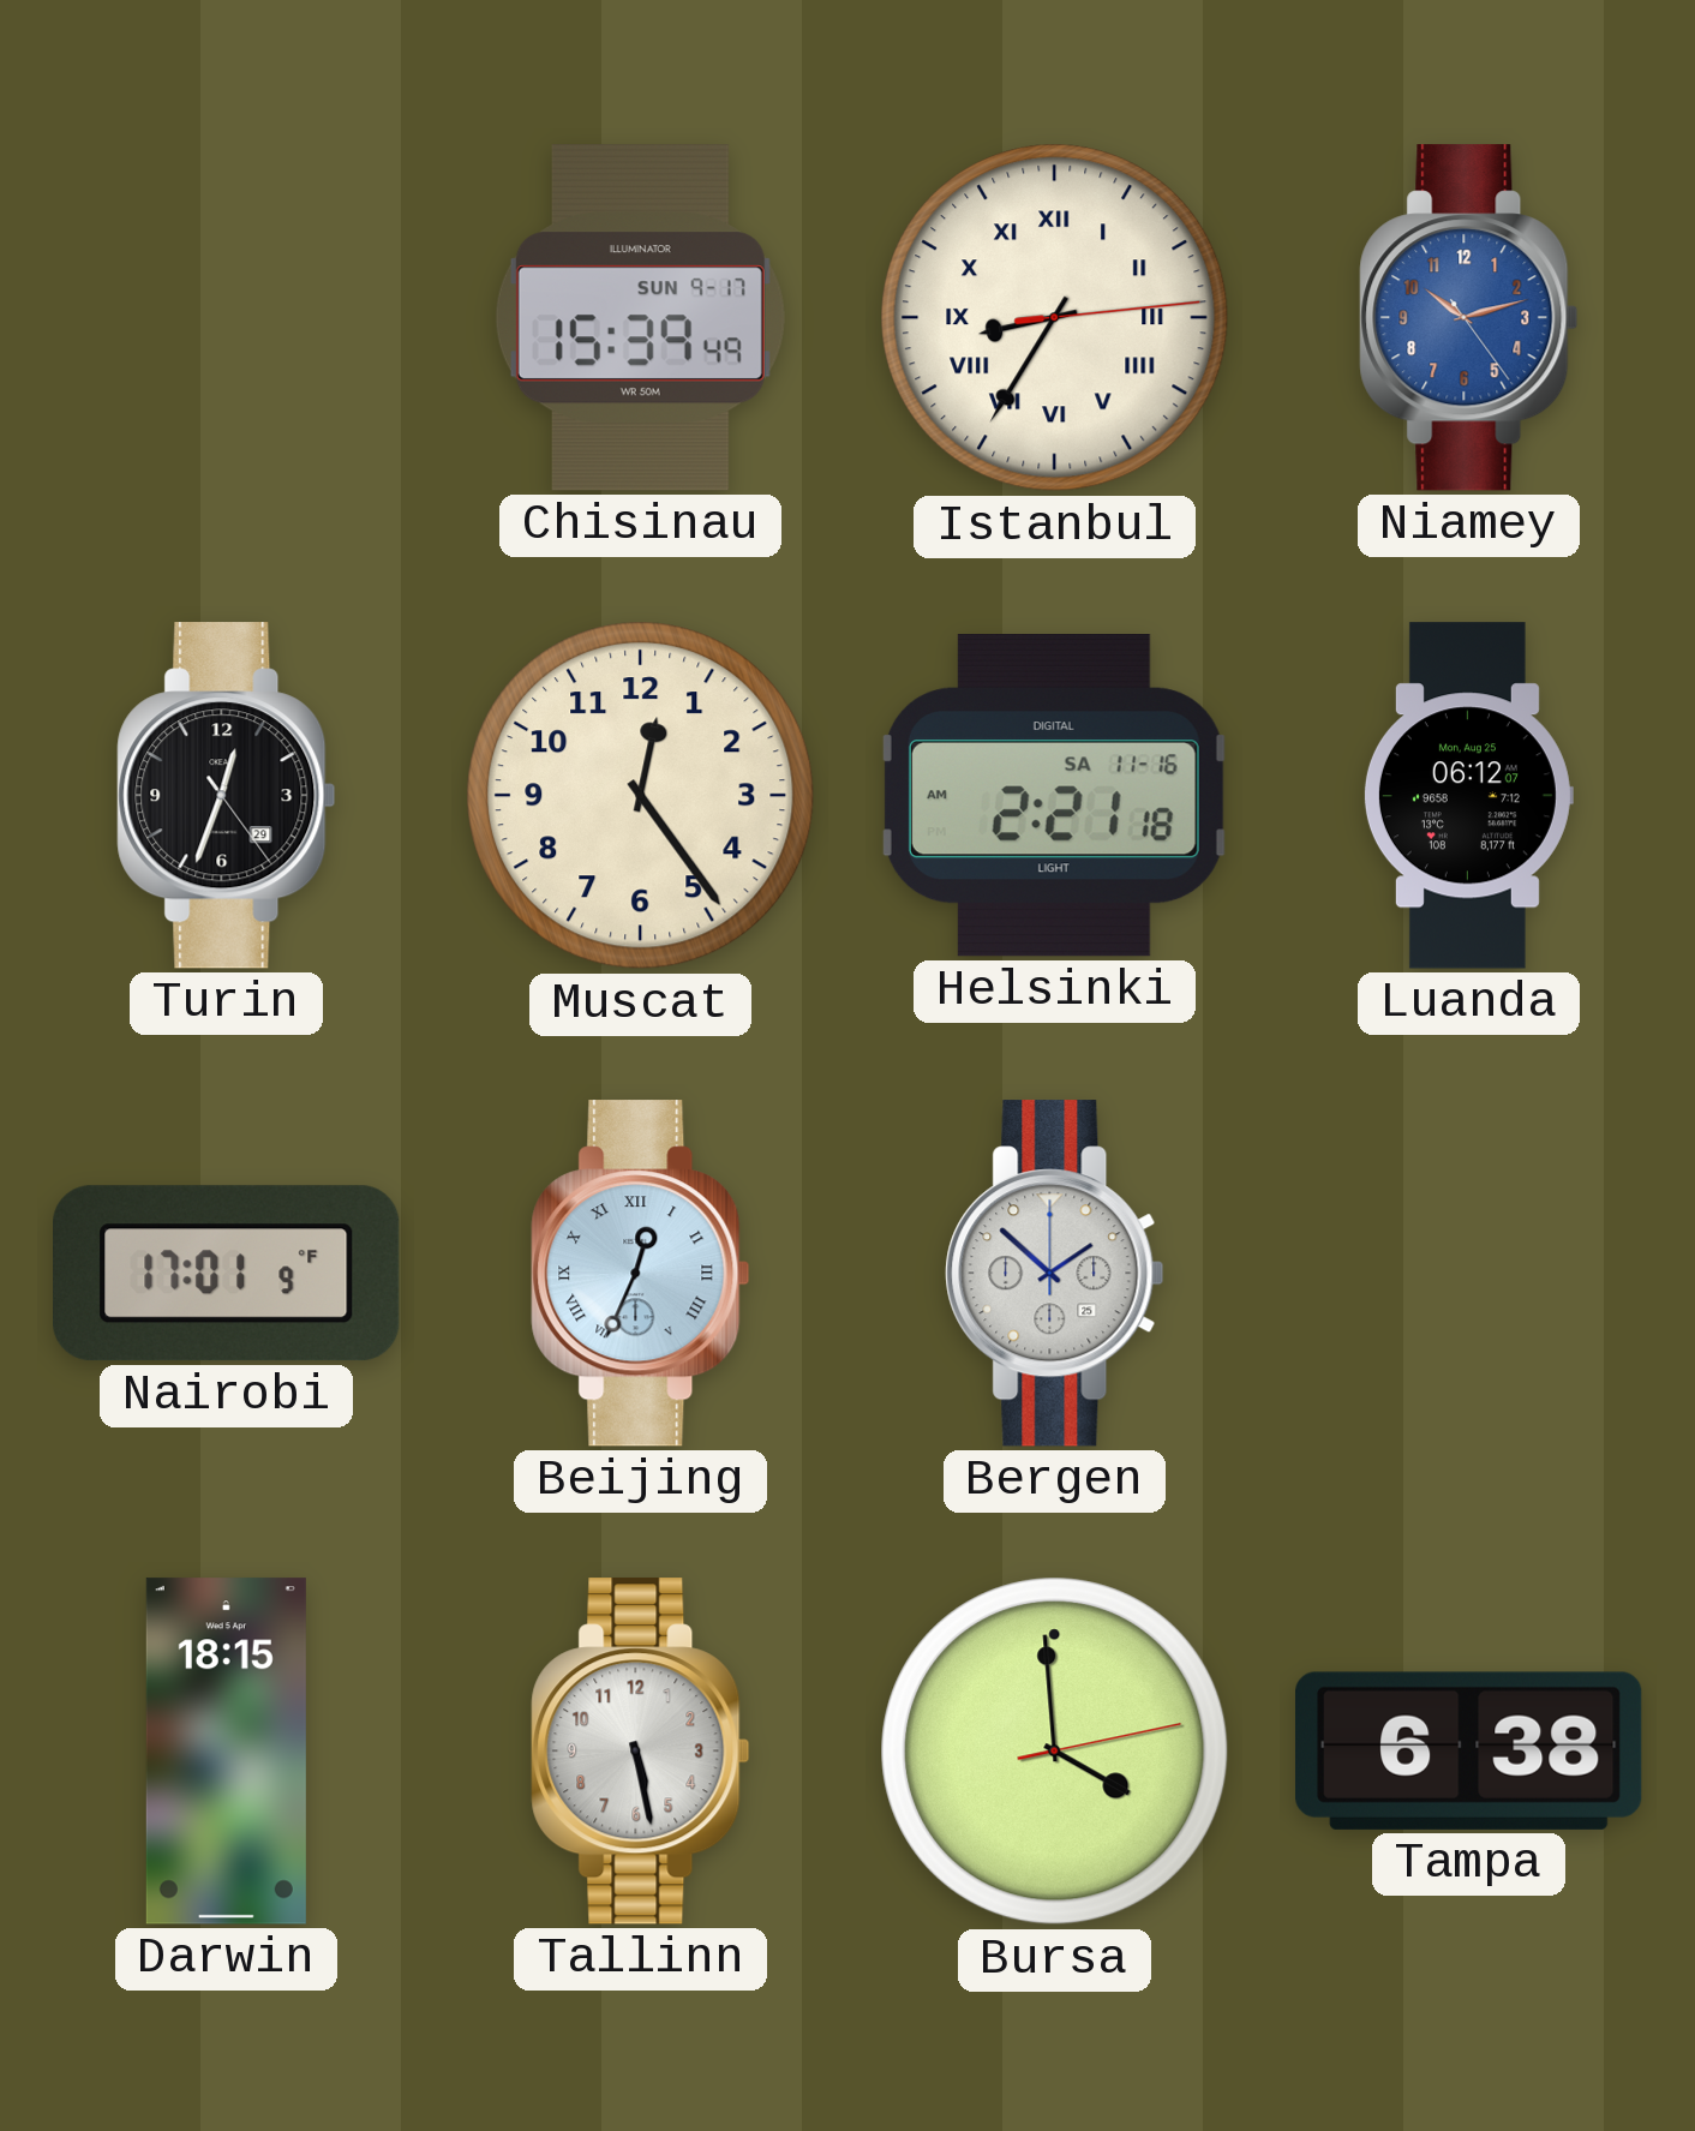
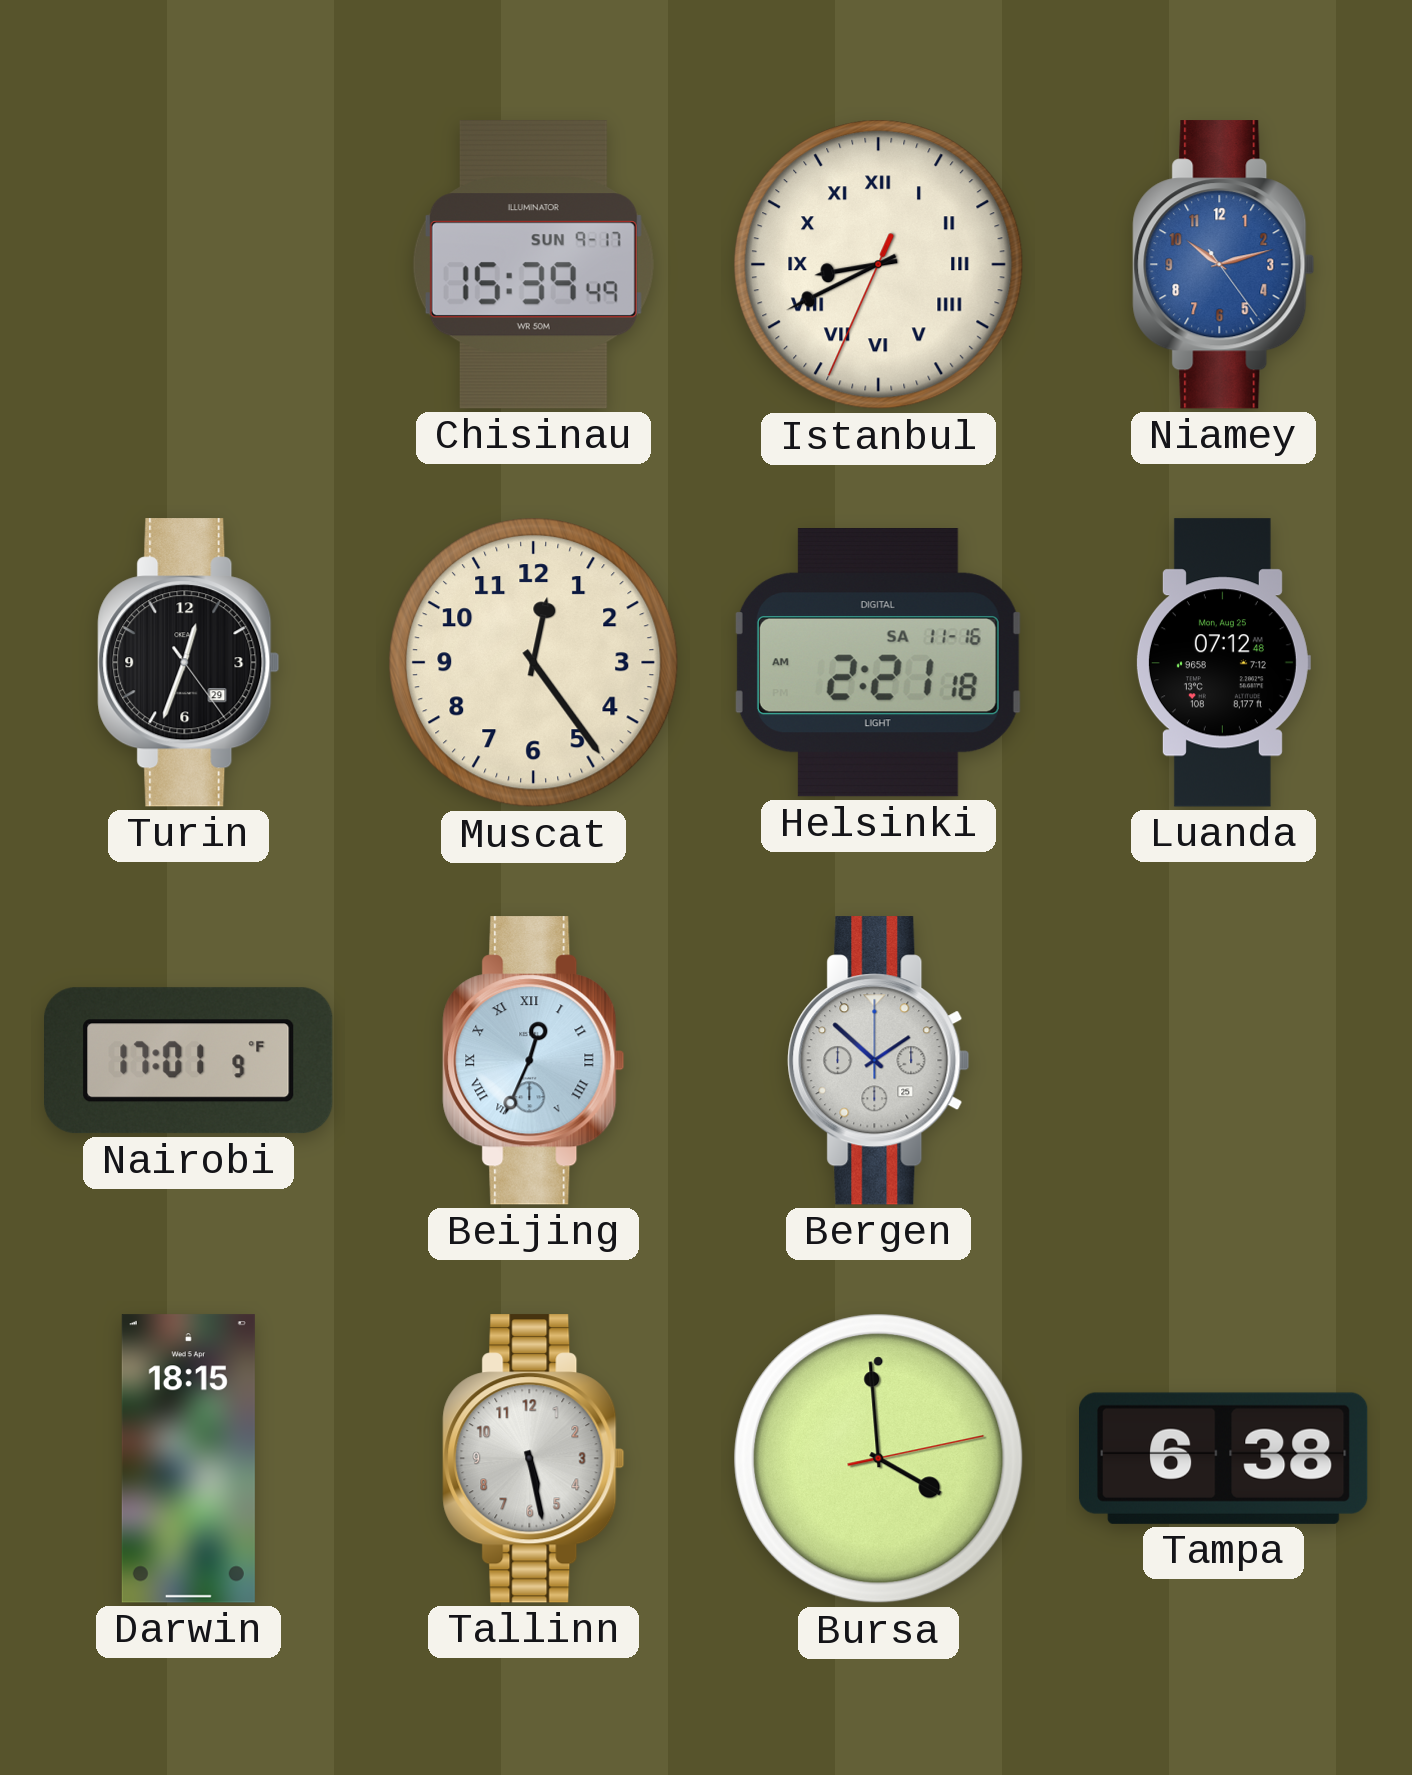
Istanbul: 8:35 -> 8:40
Luanda: 06:12 -> 07:12
